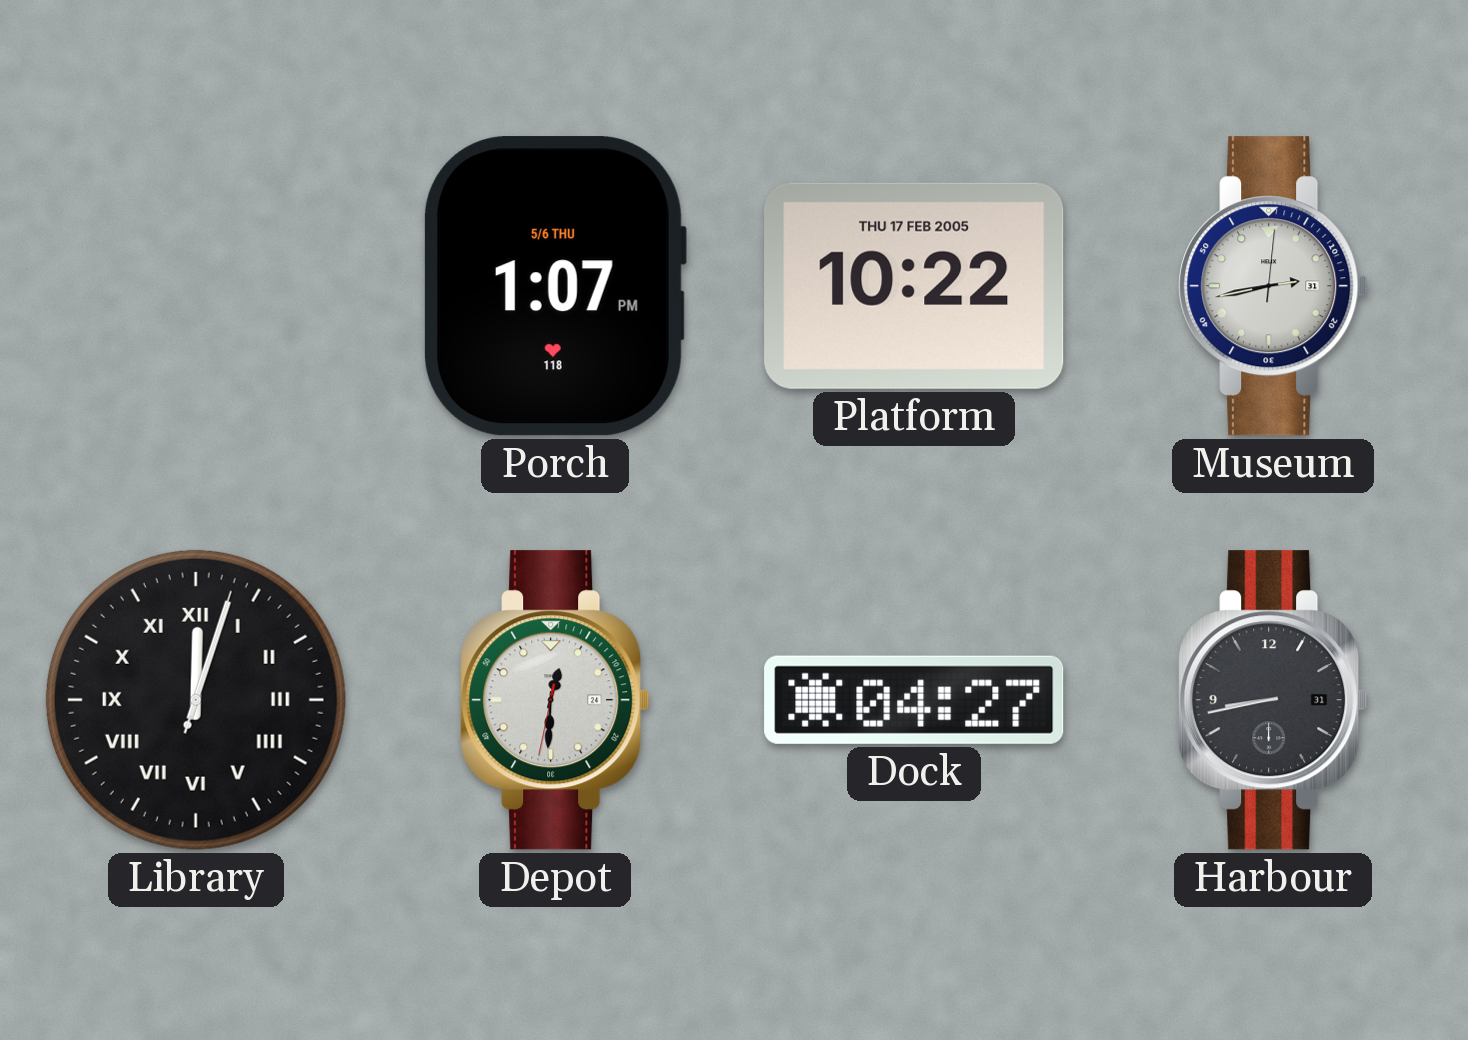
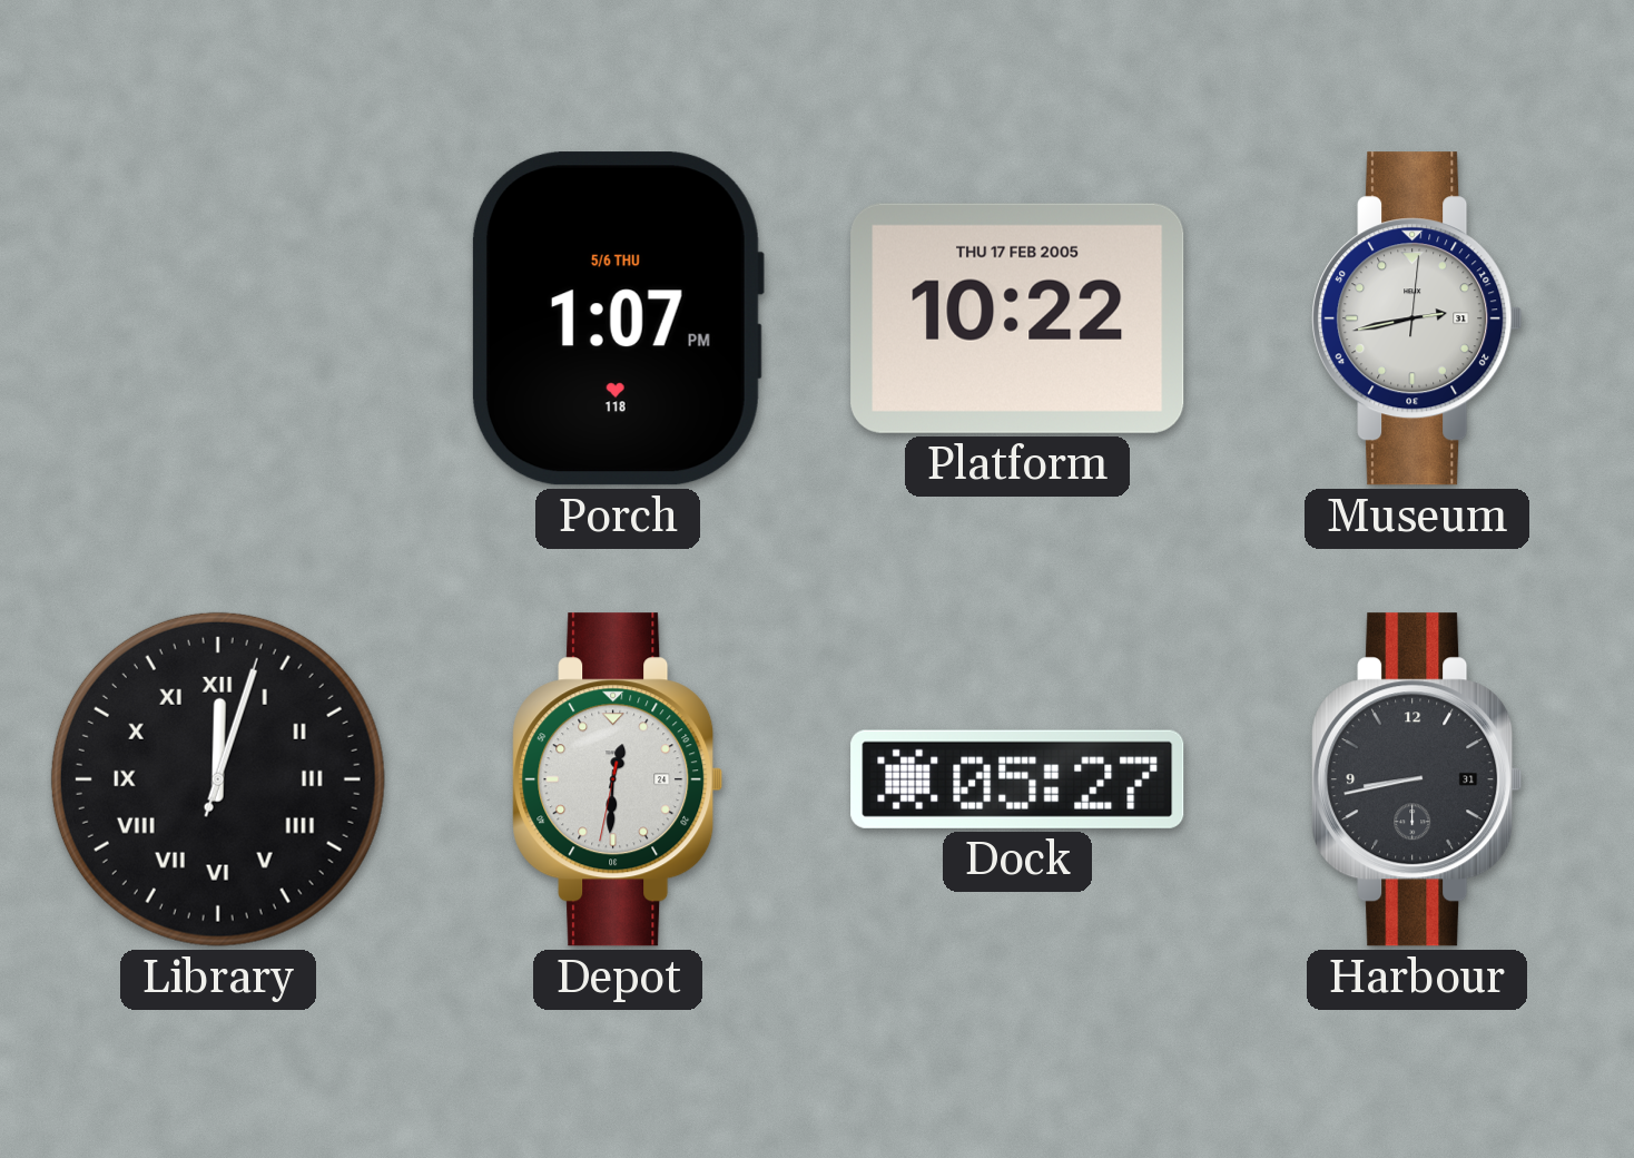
Dock: 04:27 -> 05:27
